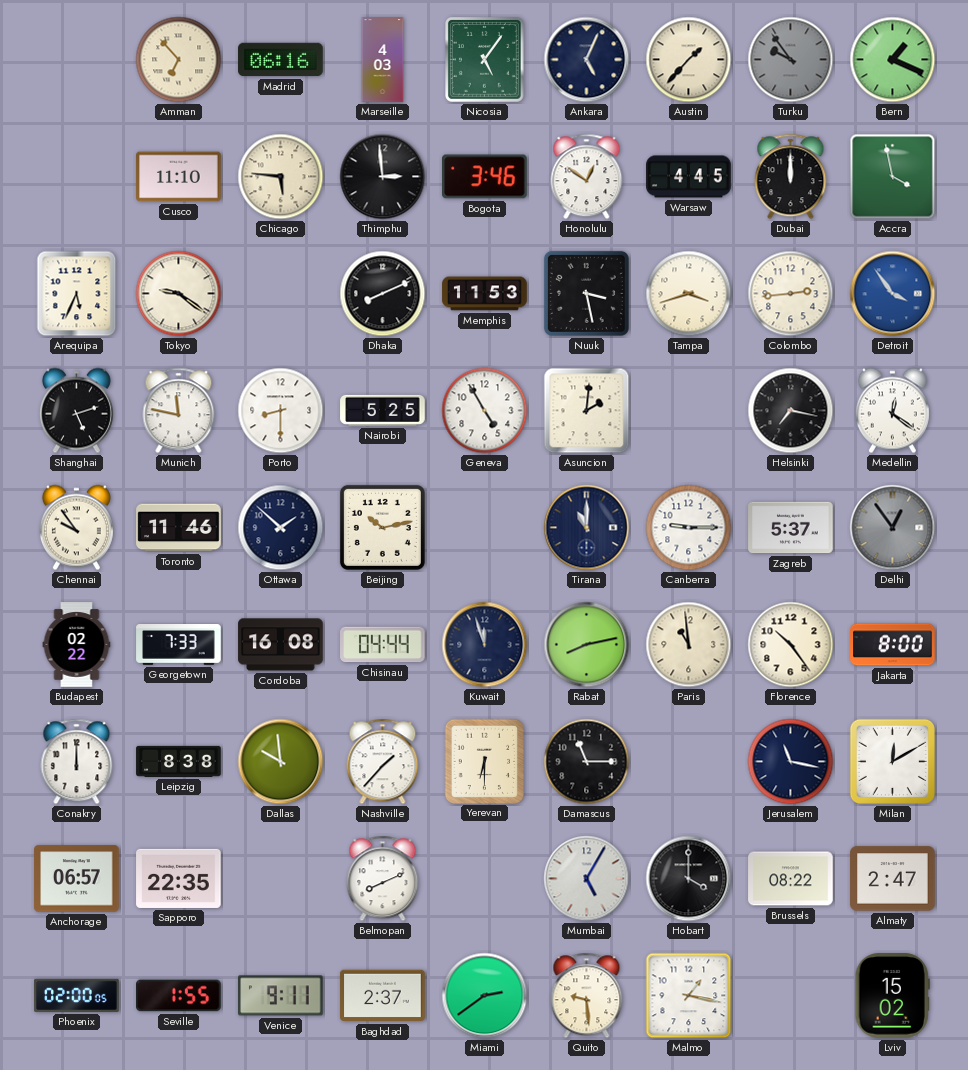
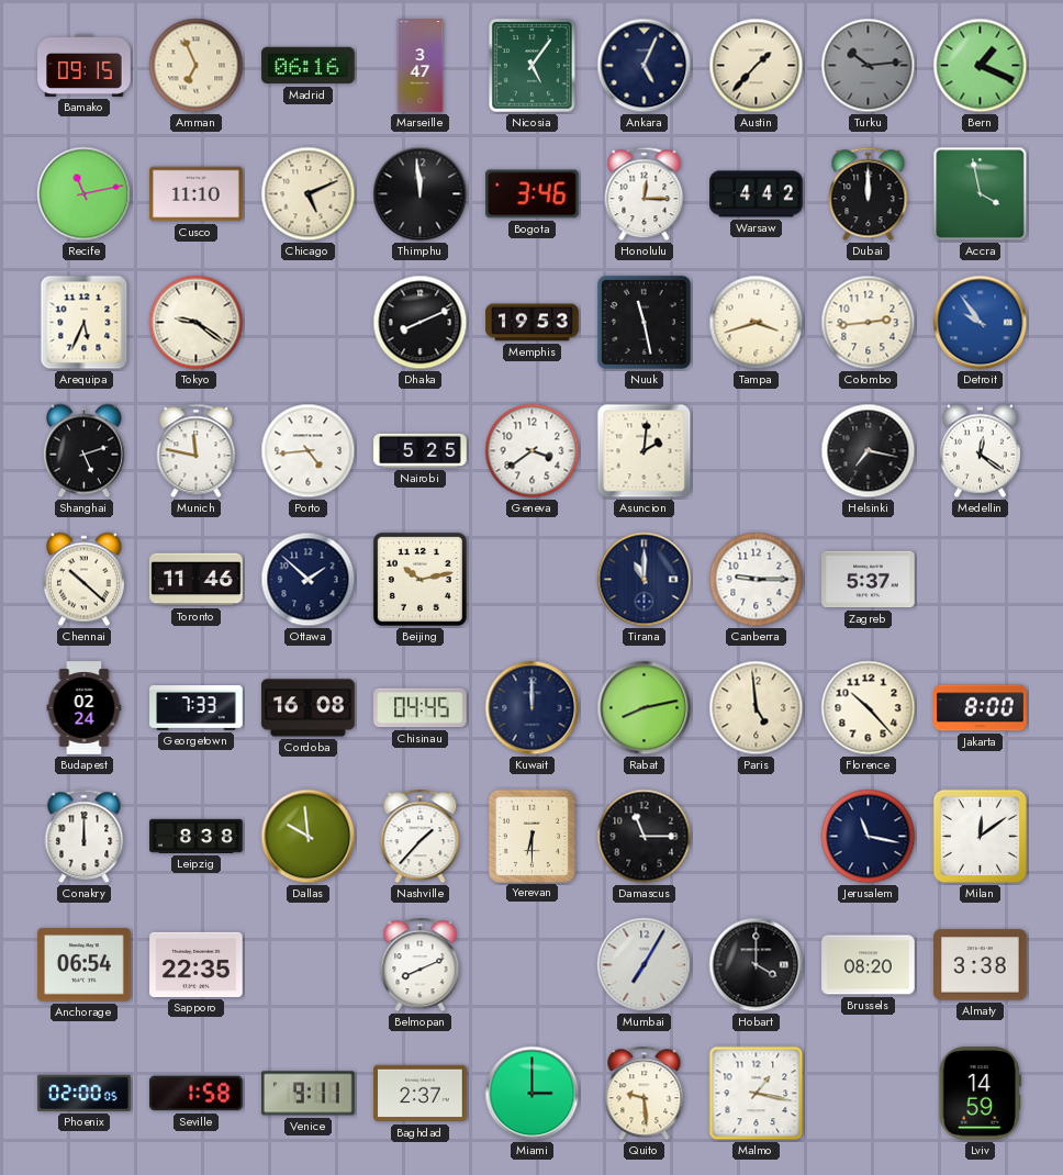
Bamako: none -> 09:15
Amman: 6:53 -> 6:56
Marseille: 4:03 -> 3:47
Turku: 9:54 -> 10:14
Recife: none -> 11:13
Chicago: 5:46 -> 5:11
Thimphu: 2:59 -> 11:59
Honolulu: 12:51 -> 12:15
Warsaw: 4:45 -> 4:42
Memphis: 11:53 -> 19:53
Nuuk: 3:28 -> 11:28
Detroit: 3:54 -> 9:54
Porto: 8:30 -> 4:44
Geneva: 4:55 -> 3:39
Chennai: 9:54 -> 10:22
Delhi: 12:54 -> none
Budapest: 02:22 -> 02:24
Chisinau: 04:44 -> 04:45
Kuwait: 11:57 -> 12:00
Paris: 10:59 -> 4:59
Florence: 10:24 -> 10:23
Milan: 12:10 -> 12:09
Anchorage: 06:57 -> 06:54
Mumbai: 5:05 -> 7:05
Brussels: 08:22 -> 08:20
Almaty: 2:47 -> 3:38
Seville: 1:55 -> 1:58
Miami: 2:39 -> 3:00
Lviv: 15:02 -> 14:59
